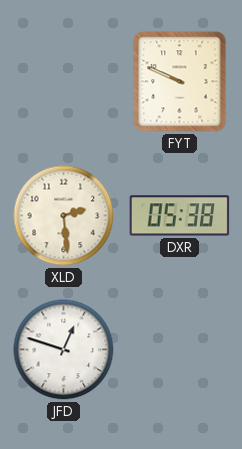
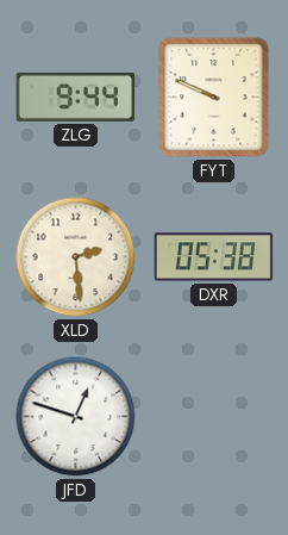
ZLG: none -> 9:44
